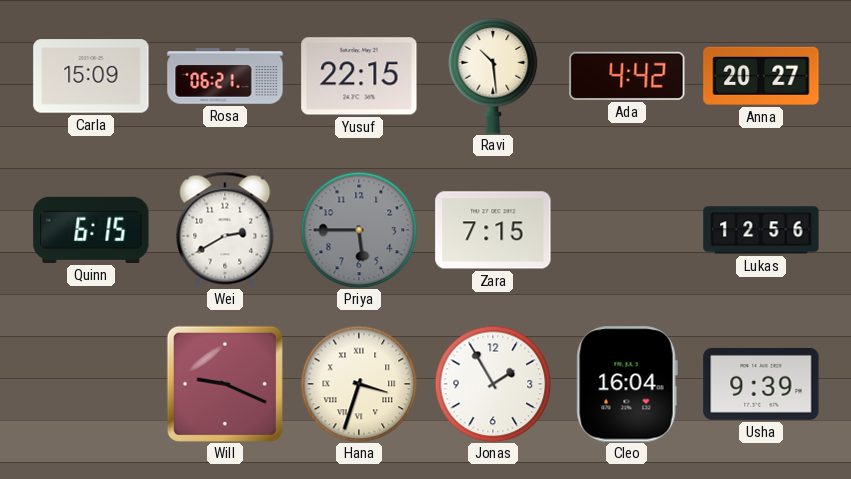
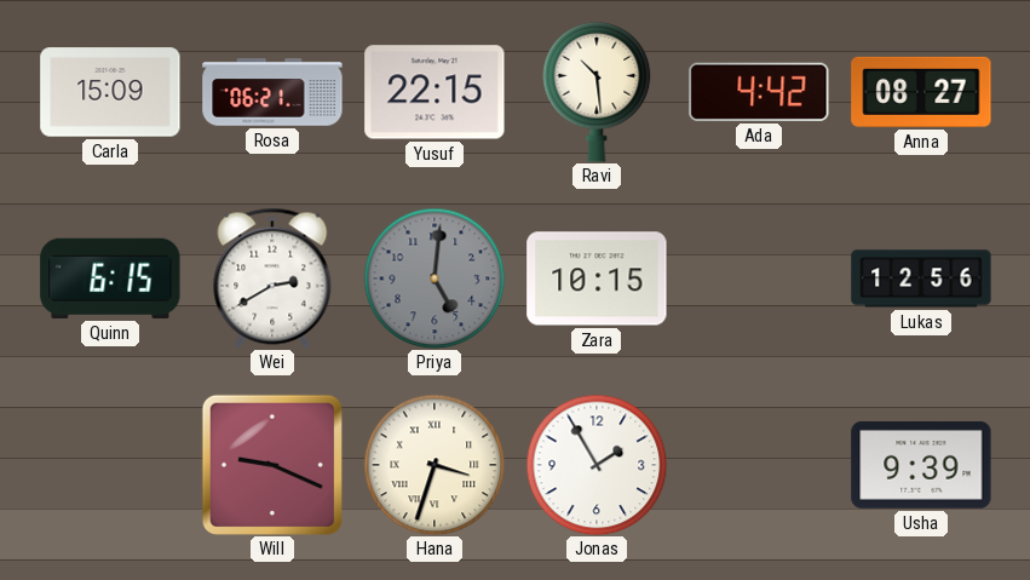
Anna: 20:27 -> 08:27
Priya: 5:45 -> 5:01
Zara: 7:15 -> 10:15
Cleo: 16:04 -> none
